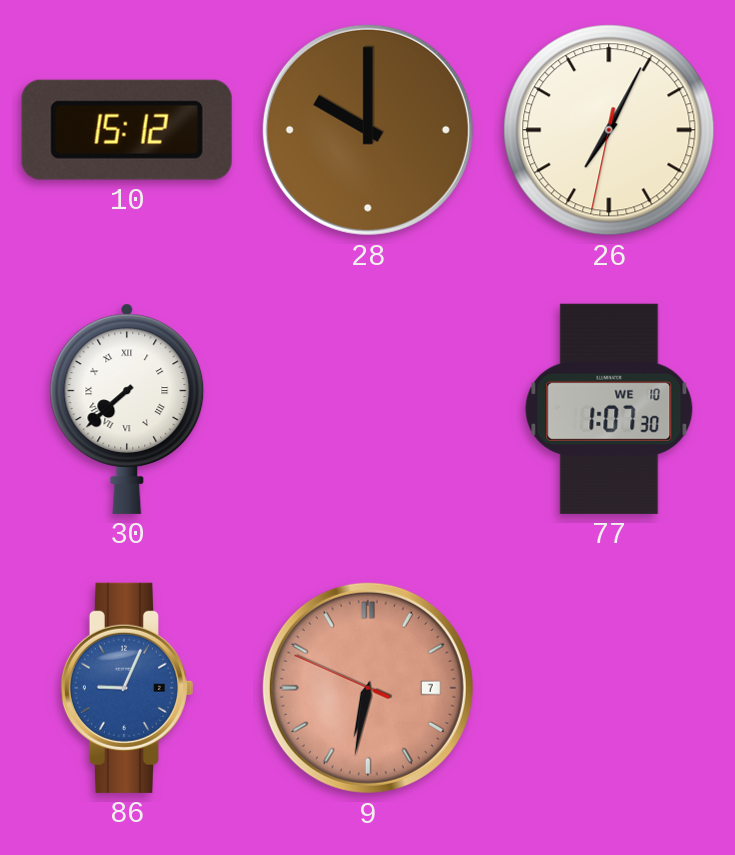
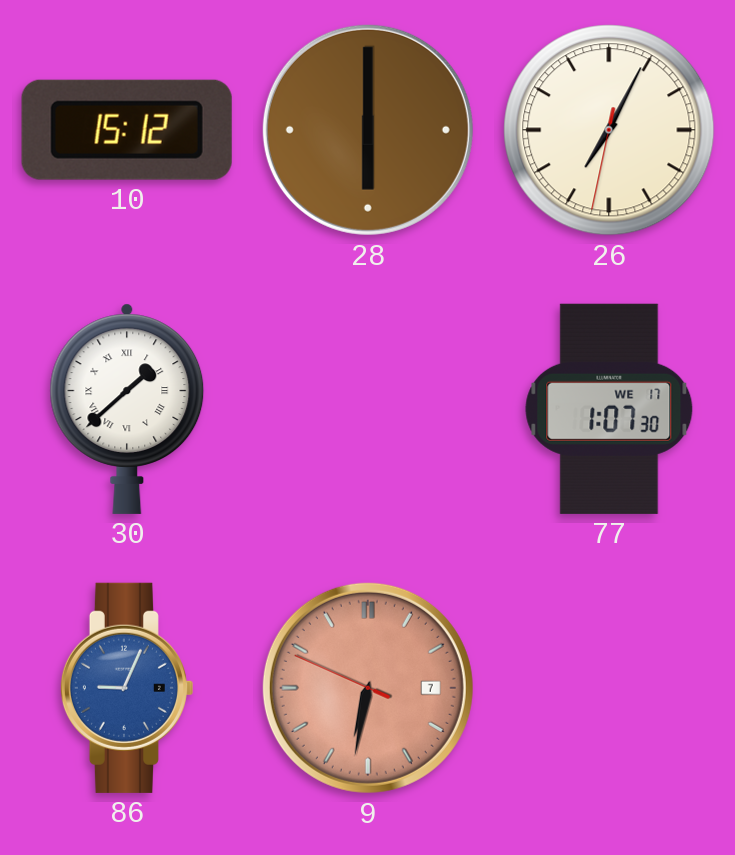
28: 10:00 -> 6:00
30: 7:38 -> 1:38
77 date: WE 10 -> WE 17
